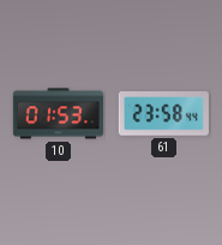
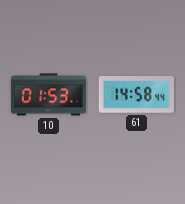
61: 23:58 -> 14:58
